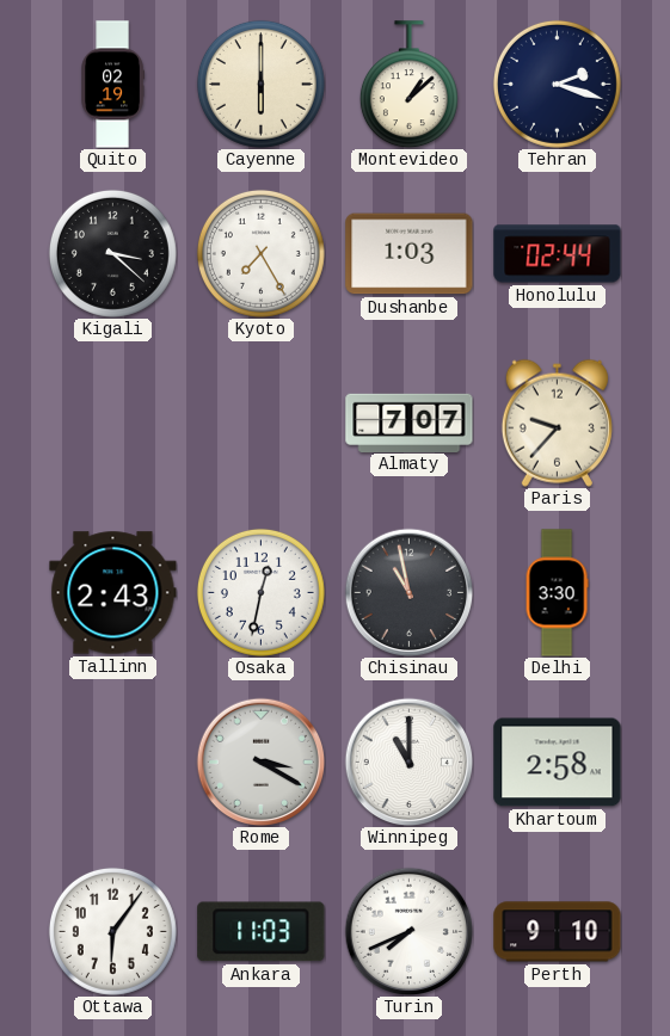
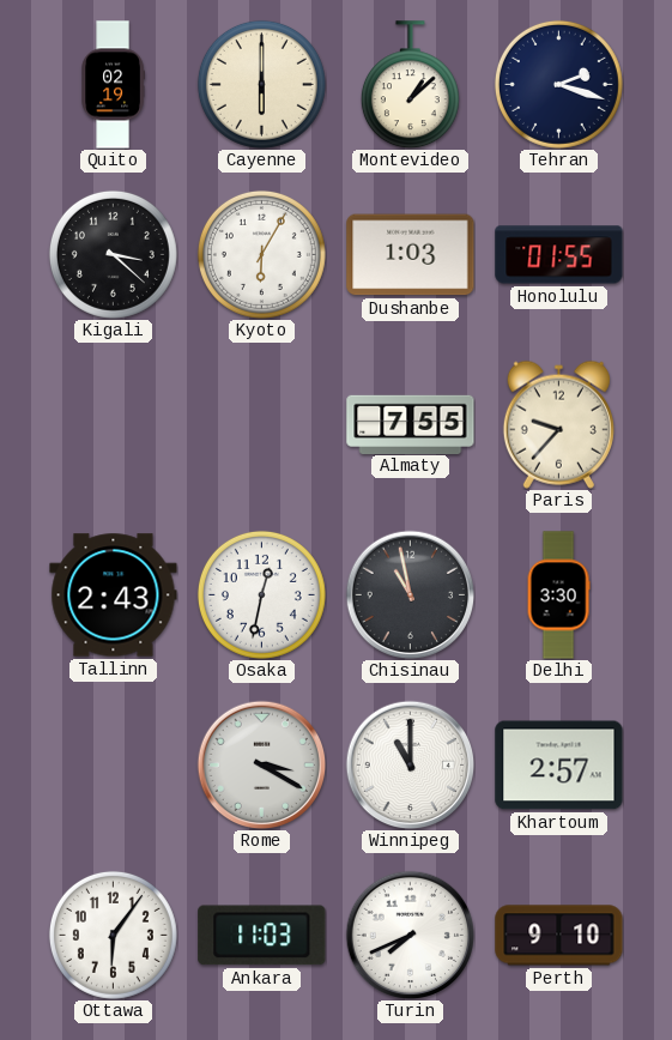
Kyoto: 7:25 -> 6:05
Honolulu: 02:44 -> 01:55
Almaty: 7:07 -> 7:55
Khartoum: 2:58 -> 2:57
